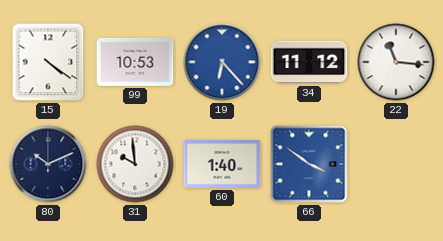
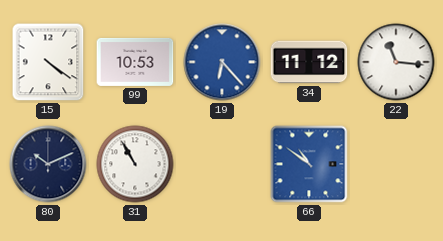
31: 9:59 -> 10:55
60: 1:40 -> none
66: 3:51 -> 10:51
